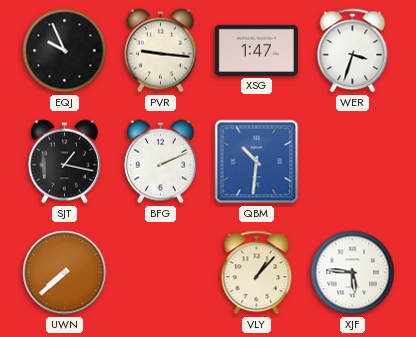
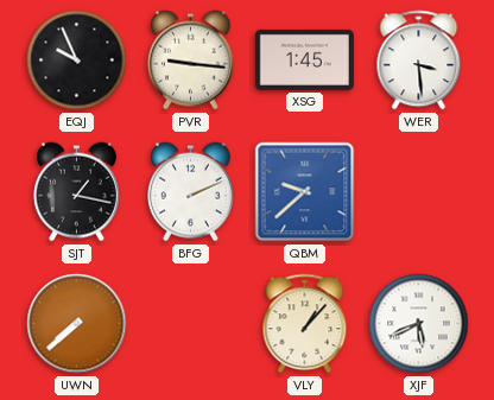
XSG: 1:47 -> 1:45
WER: 3:33 -> 3:29
QBM: 10:31 -> 9:38
XJF: 5:46 -> 5:41
